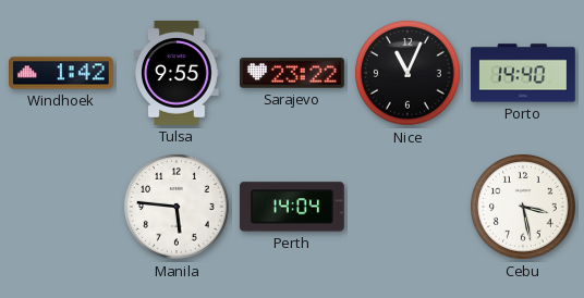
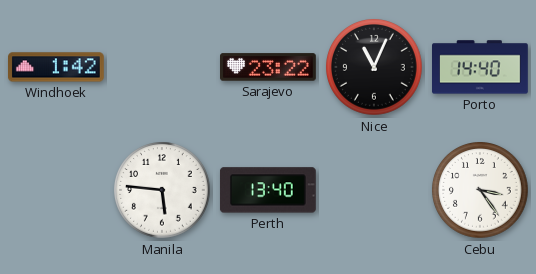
Tulsa: 9:55 -> none
Perth: 14:04 -> 13:40
Cebu: 3:28 -> 3:24
